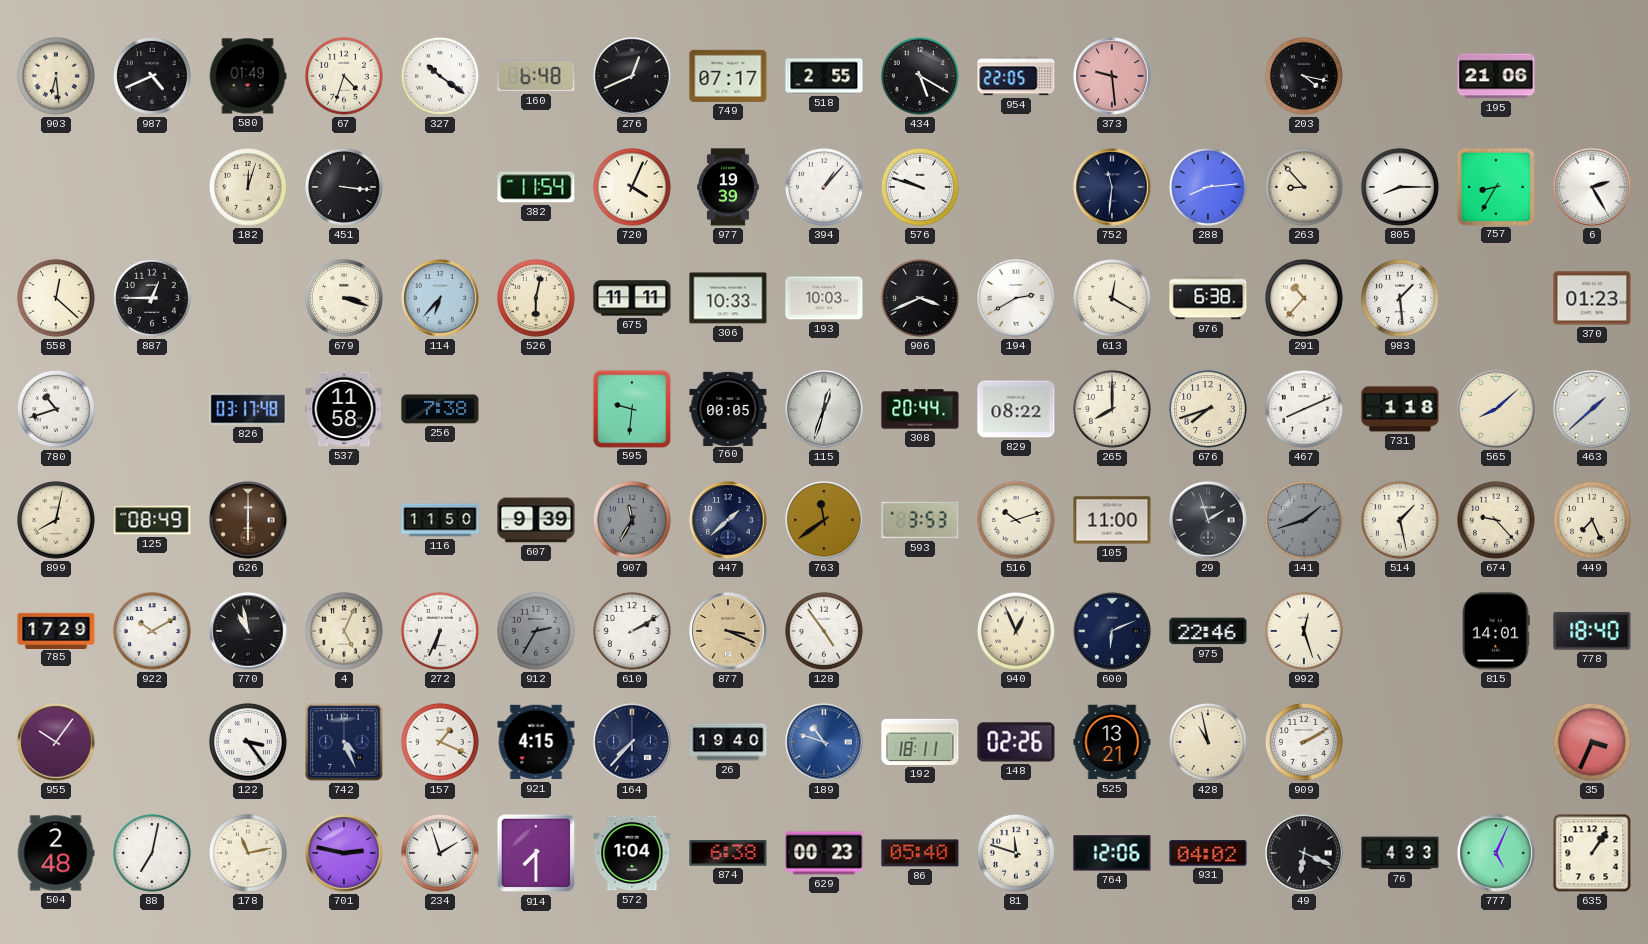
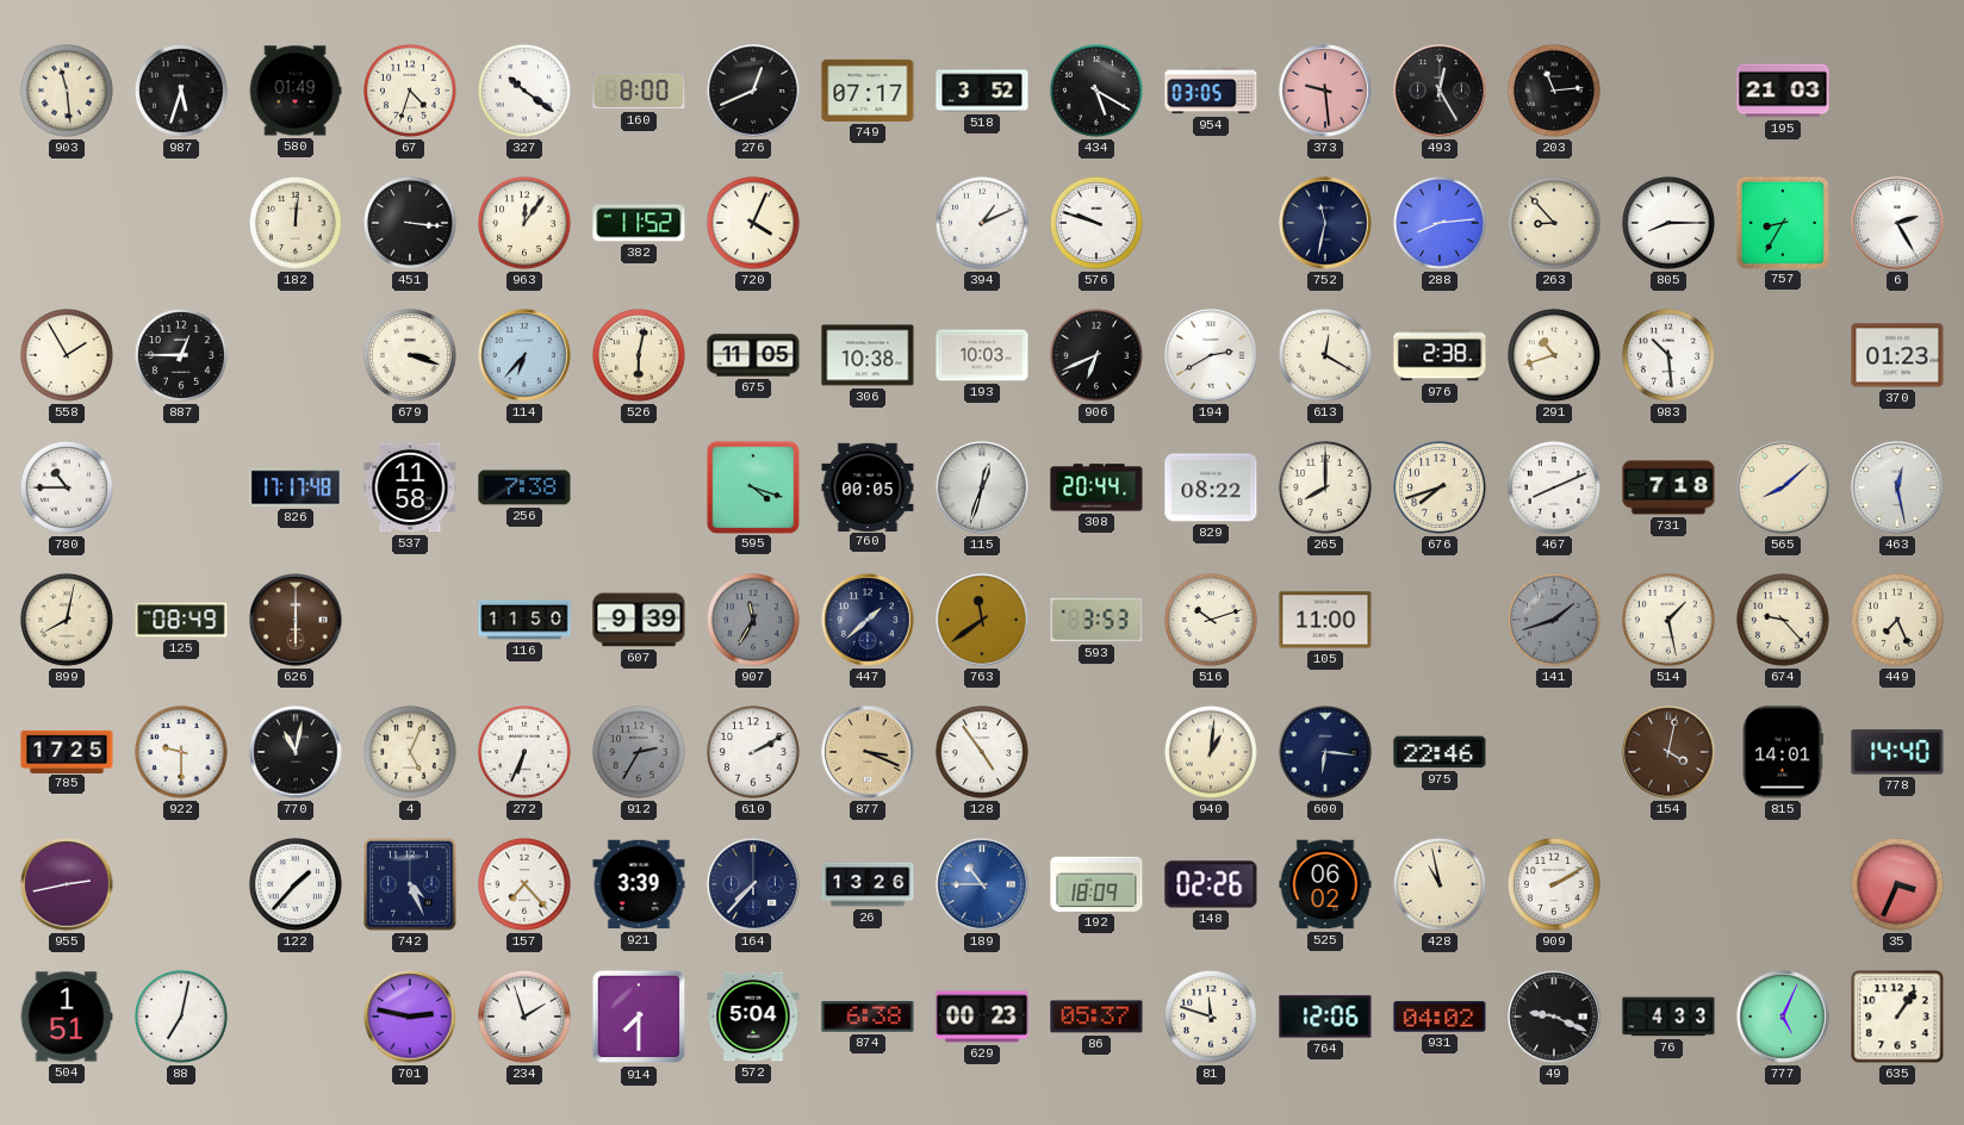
903: 6:29 -> 11:29
987: 4:41 -> 5:33
160: 6:48 -> 8:00
518: 2:55 -> 3:52
954: 22:05 -> 03:05
493: none -> 12:25
203: 4:17 -> 11:14
195: 21:06 -> 21:03
182: 12:03 -> 12:01
963: none -> 12:06
382: 11:54 -> 11:52
977: 19:39 -> none
394: 1:07 -> 1:11
752: 11:31 -> 11:32
558: 12:22 -> 1:55
675: 11:11 -> 11:05
306: 10:33 -> 10:38
906: 3:41 -> 6:41
976: 6:38 -> 2:38
291: 10:37 -> 10:42
983: 1:29 -> 10:29
780: 10:42 -> 10:45
826: 03:17 -> 17:17
595: 9:31 -> 4:18
731: 1:18 -> 7:18
463: 1:38 -> 12:28
29: 1:57 -> none
785: 17:29 -> 17:25
922: 10:10 -> 9:30
770: 10:58 -> 11:02
940: 12:56 -> 1:01
600: 6:11 -> 6:16
992: 12:27 -> none
154: none -> 4:02
778: 18:40 -> 14:40
955: 10:06 -> 2:43
122: 3:24 -> 1:37
157: 1:19 -> 7:23
921: 4:15 -> 3:39
26: 19:40 -> 13:26
189: 10:48 -> 10:45
192: 18:11 -> 18:09
525: 13:21 -> 06:02
504: 2:48 -> 1:51
178: 11:13 -> none
572: 1:04 -> 5:04
86: 05:40 -> 05:37
49: 6:19 -> 9:19
